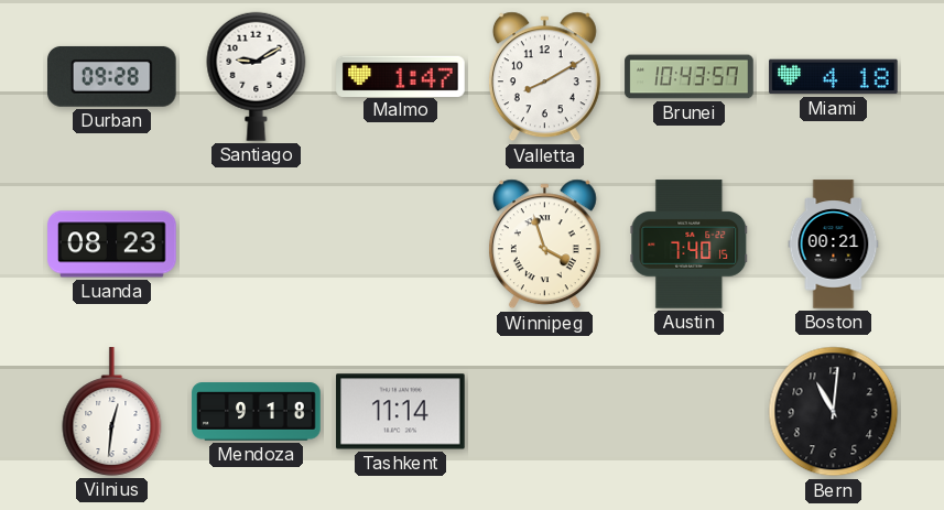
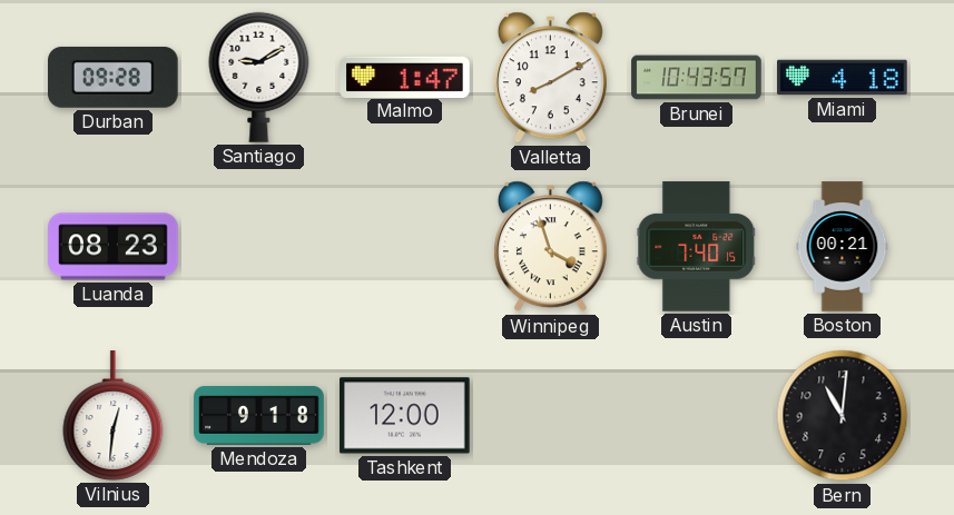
Tashkent: 11:14 -> 12:00
